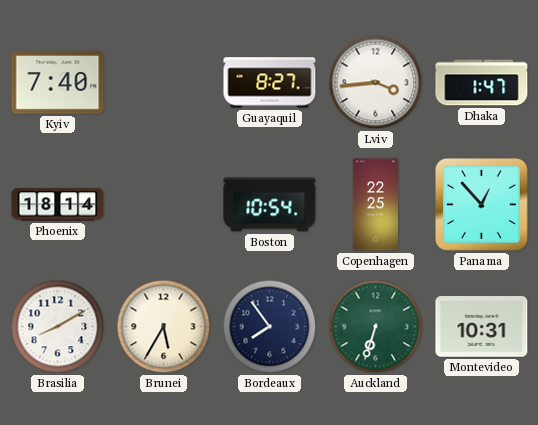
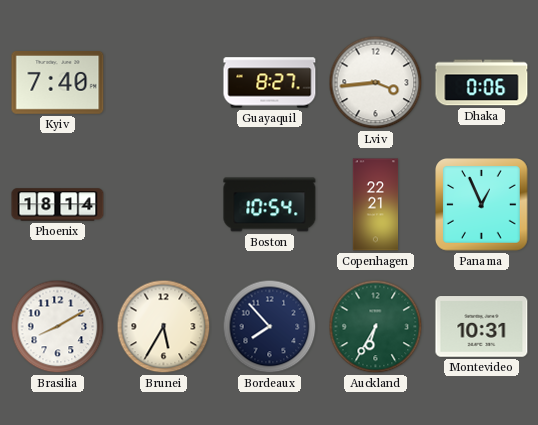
Dhaka: 1:47 -> 0:06
Copenhagen: 22:25 -> 22:21
Panama: 12:53 -> 12:56
Bordeaux: 7:54 -> 7:53
Auckland: 6:33 -> 6:35
